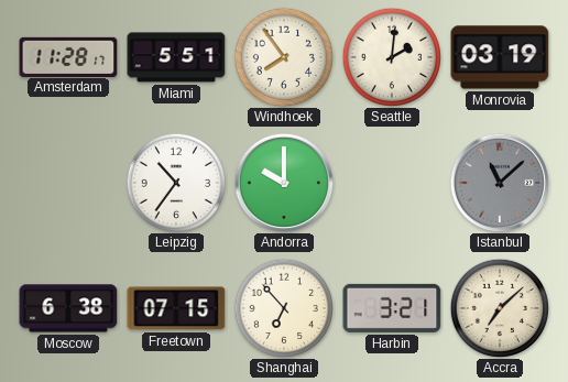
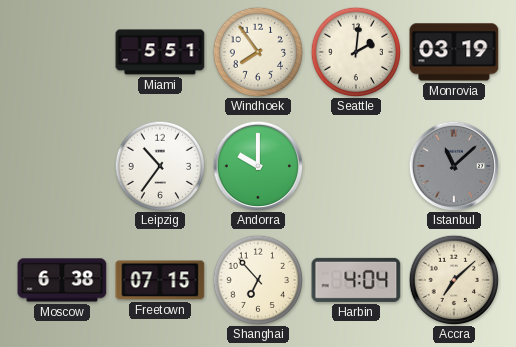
Amsterdam: 11:28 -> none
Harbin: 3:21 -> 4:04
